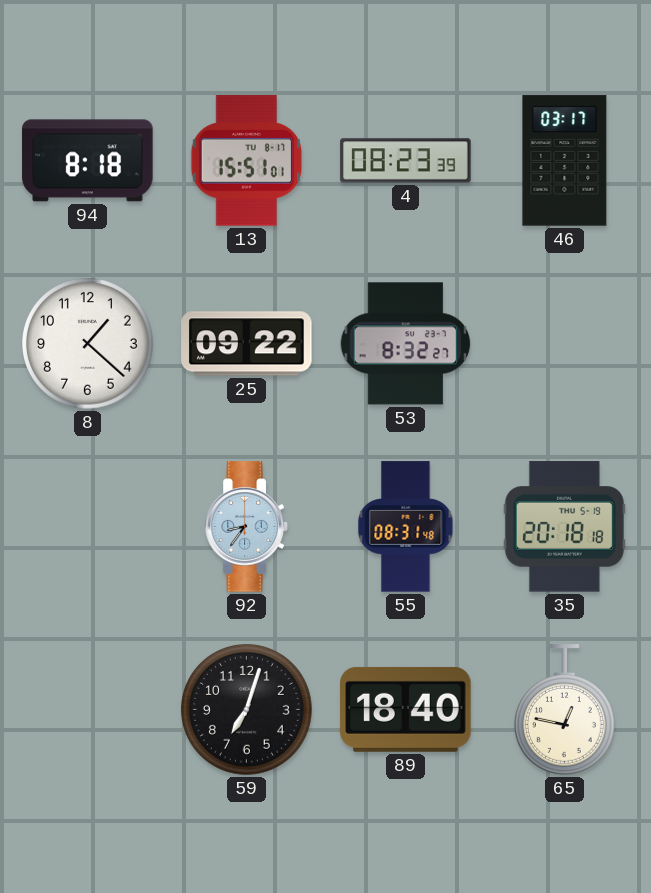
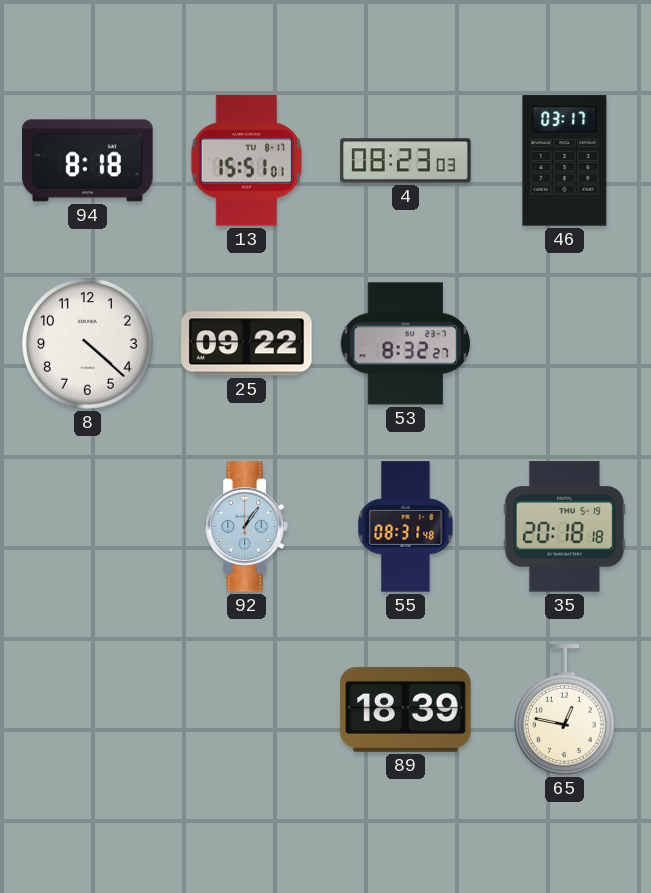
4: 08:23:39 -> 08:23:03
8: 1:22 -> 4:22
92: 8:36 -> 1:06
59: 7:03 -> none
89: 18:40 -> 18:39
